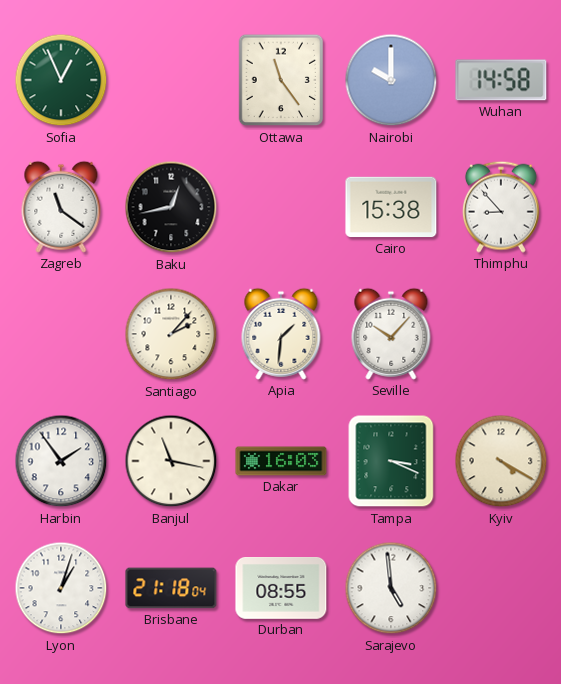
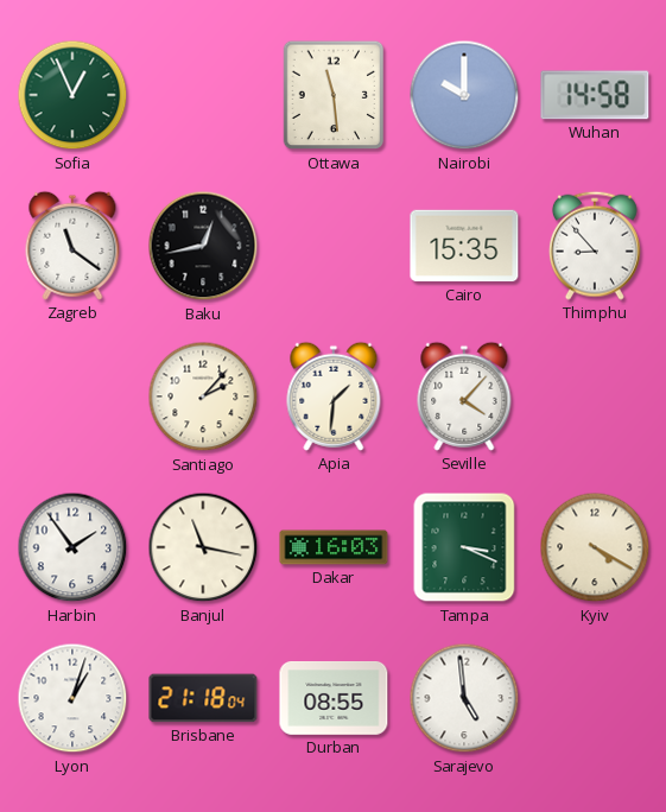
Ottawa: 11:24 -> 11:29
Cairo: 15:38 -> 15:35
Seville: 10:07 -> 4:07
